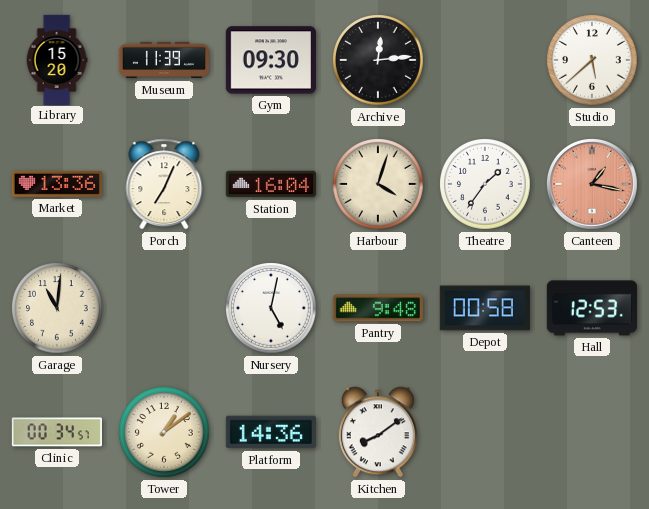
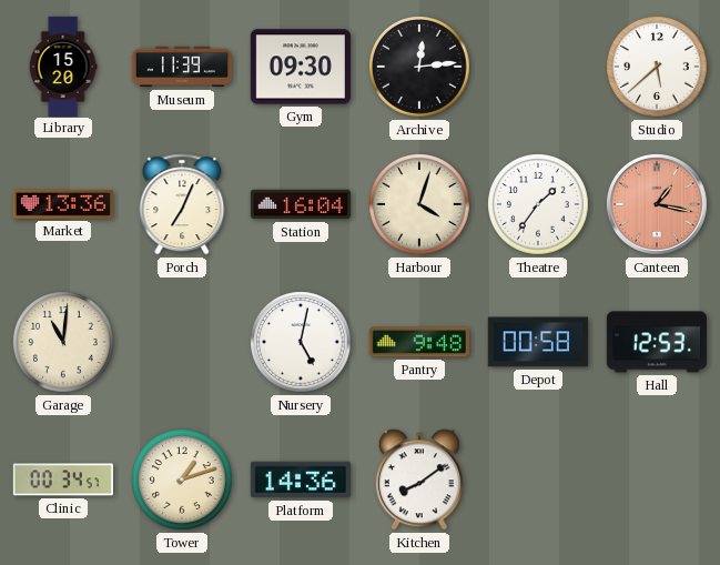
Tower: 1:09 -> 1:12
